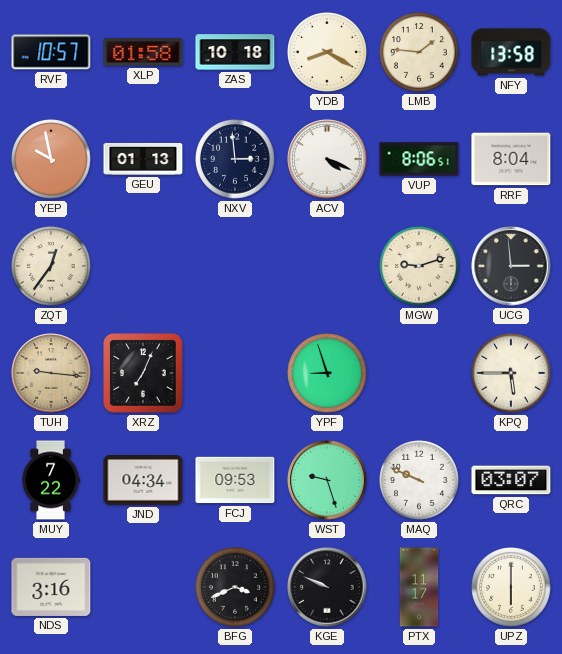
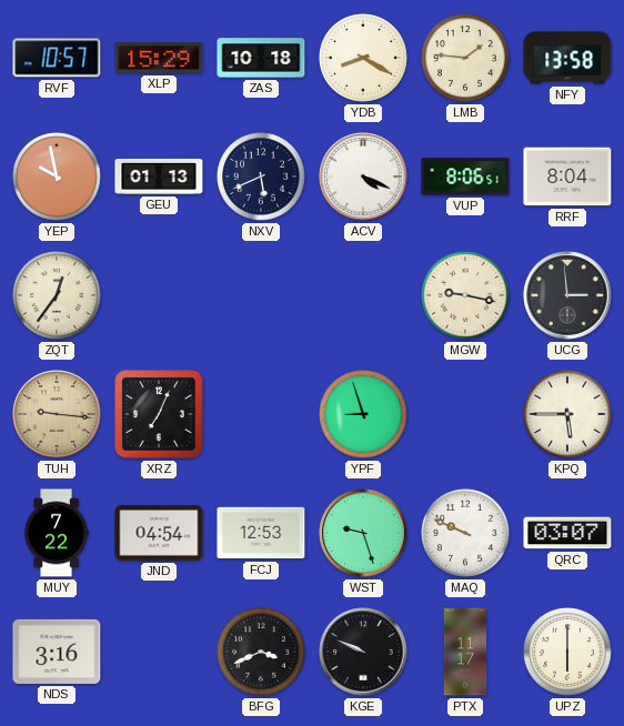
XLP: 01:58 -> 15:29
NXV: 2:59 -> 5:41
MGW: 9:12 -> 9:17
JND: 04:34 -> 04:54
FCJ: 09:53 -> 12:53
